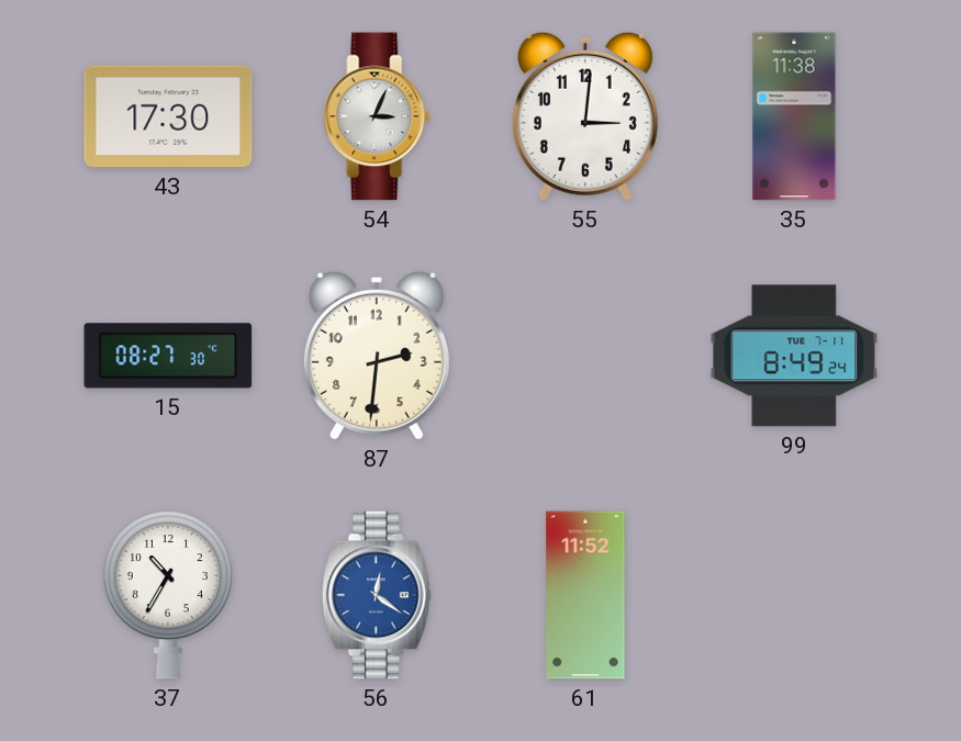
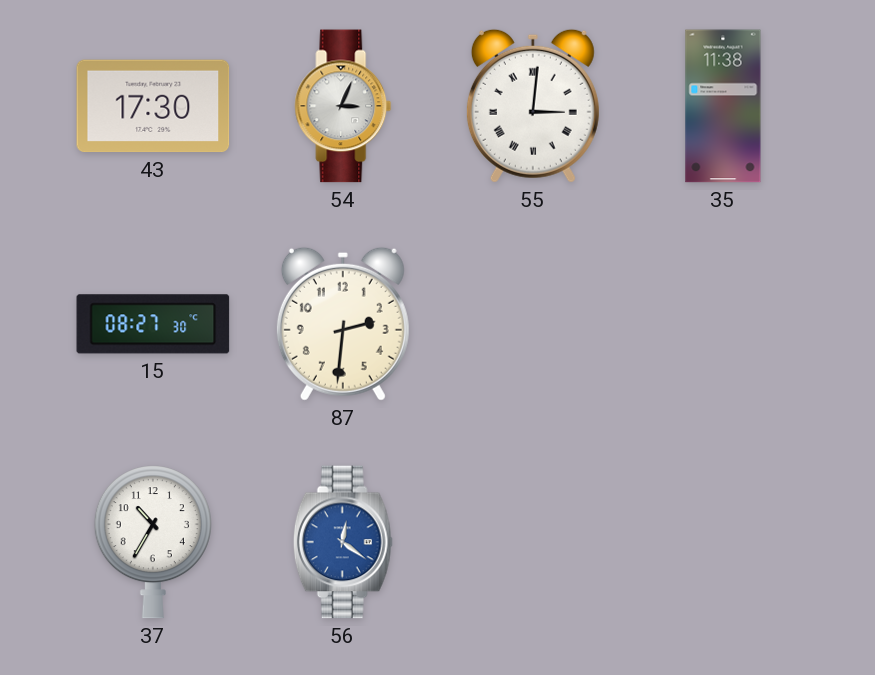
55 numerals: Arabic -> Roman
99: 8:49 -> none
61: 11:52 -> none
